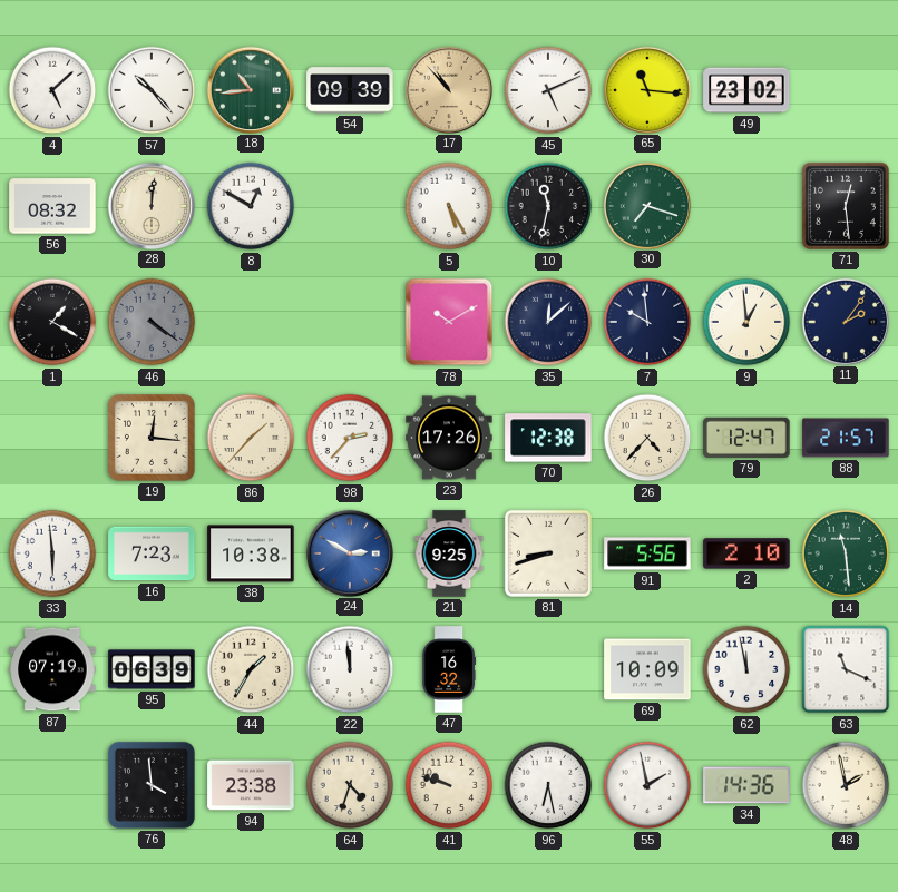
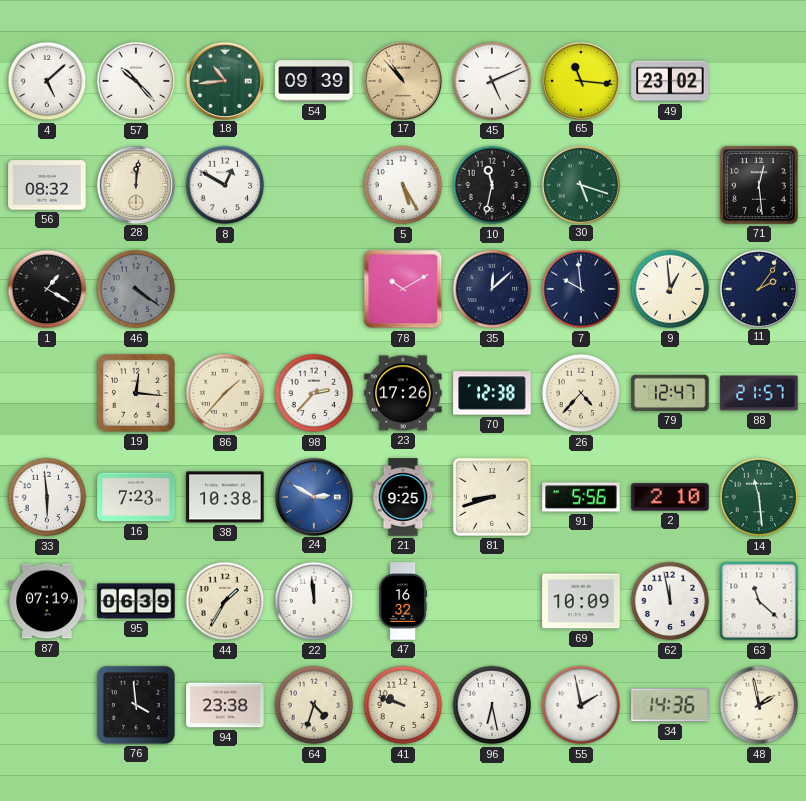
30: 7:18 -> 5:18
63: 11:19 -> 11:22
